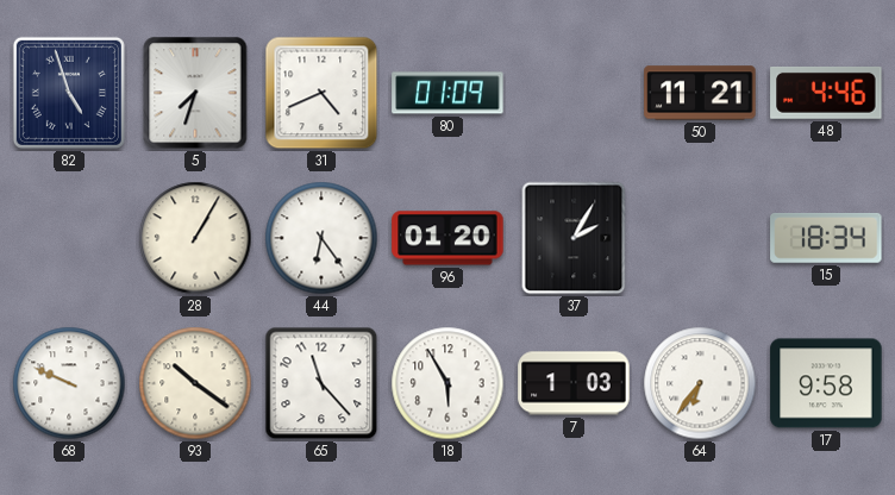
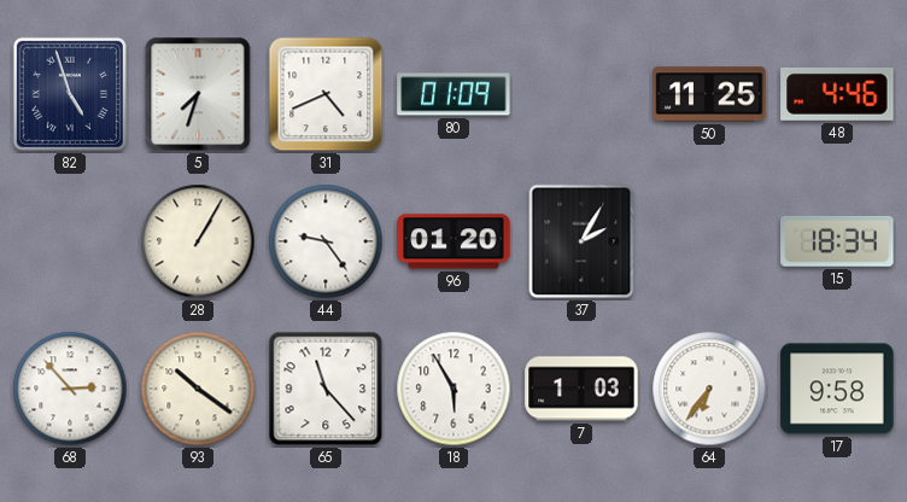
50: 11:21 -> 11:25
44: 6:24 -> 9:24
68: 9:49 -> 2:53
